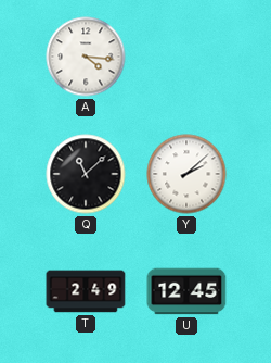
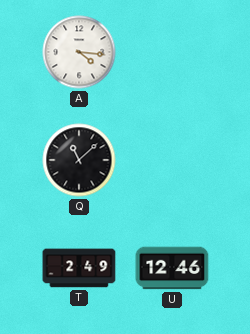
Y: 2:08 -> none
U: 12:45 -> 12:46
